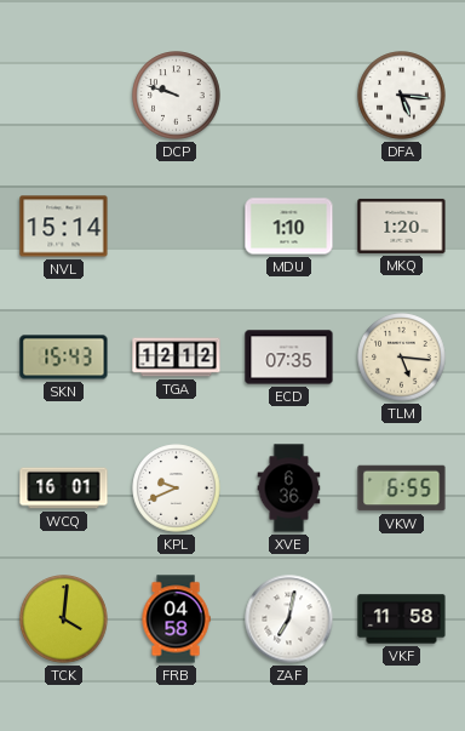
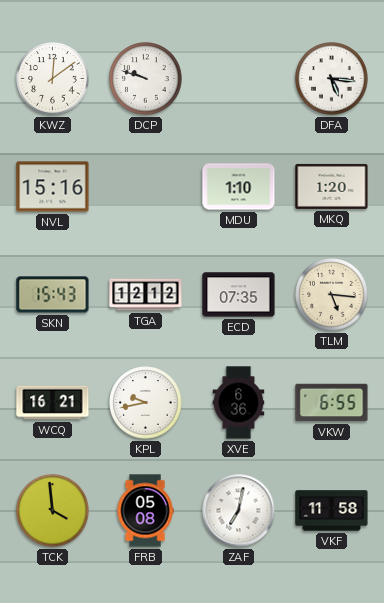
KWZ: none -> 12:09
NVL: 15:14 -> 15:16
WCQ: 16:01 -> 16:21
KPL: 9:41 -> 9:43
TCK: 4:01 -> 3:59
FRB: 04:58 -> 05:08
